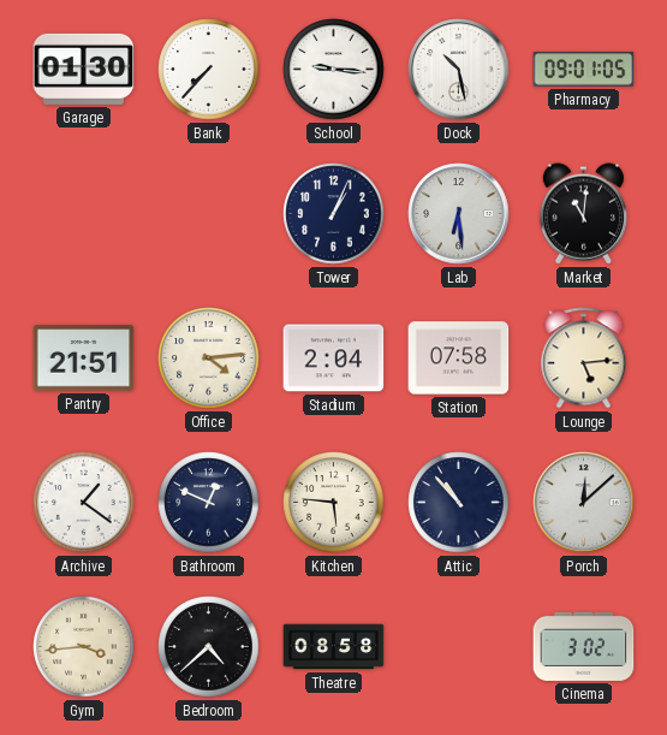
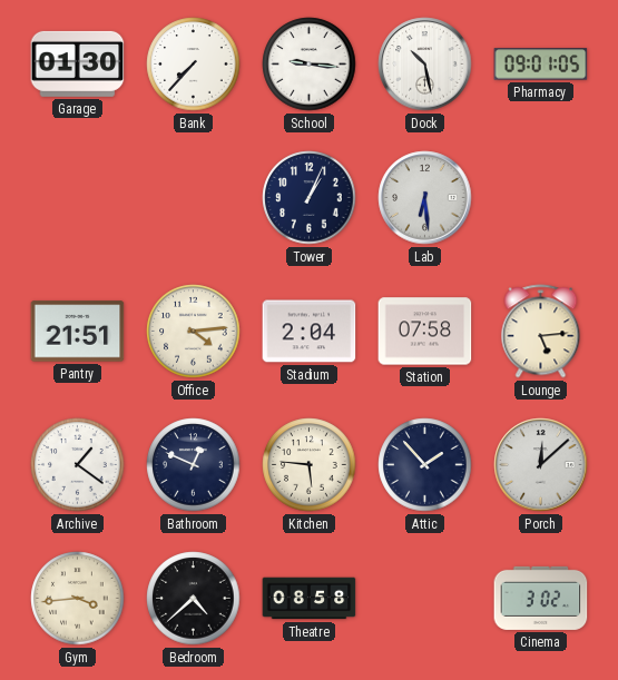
Market: 11:01 -> none
Attic: 10:53 -> 1:53
